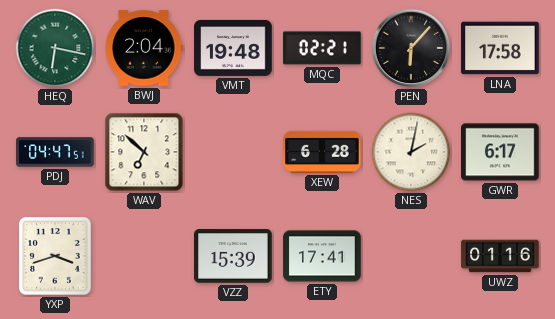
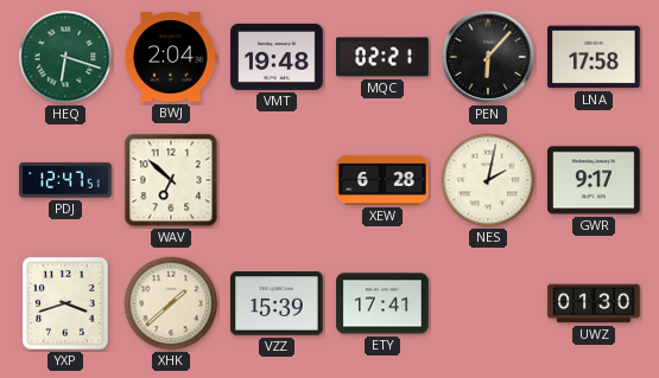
HEQ: 6:17 -> 6:18
PDJ: 04:47 -> 12:47
GWR: 6:17 -> 9:17
XHK: none -> 1:38
UWZ: 01:16 -> 01:30
